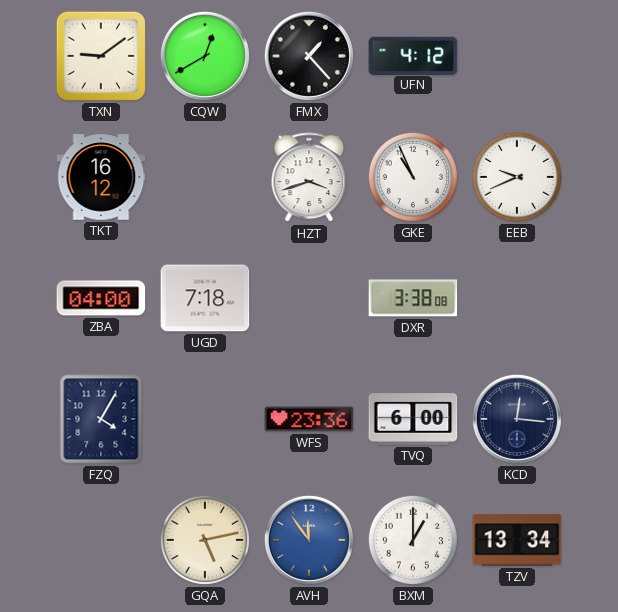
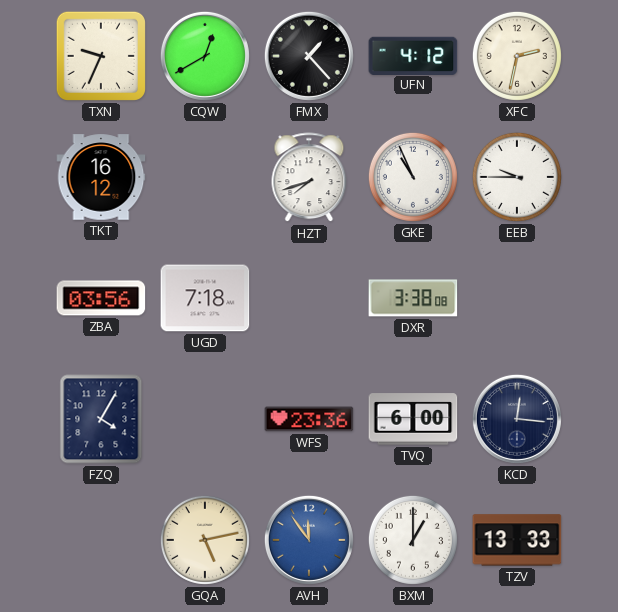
TXN: 9:09 -> 9:34
XFC: none -> 2:32
HZT: 3:42 -> 7:42
EEB: 9:41 -> 9:45
ZBA: 04:00 -> 03:56
TZV: 13:34 -> 13:33
